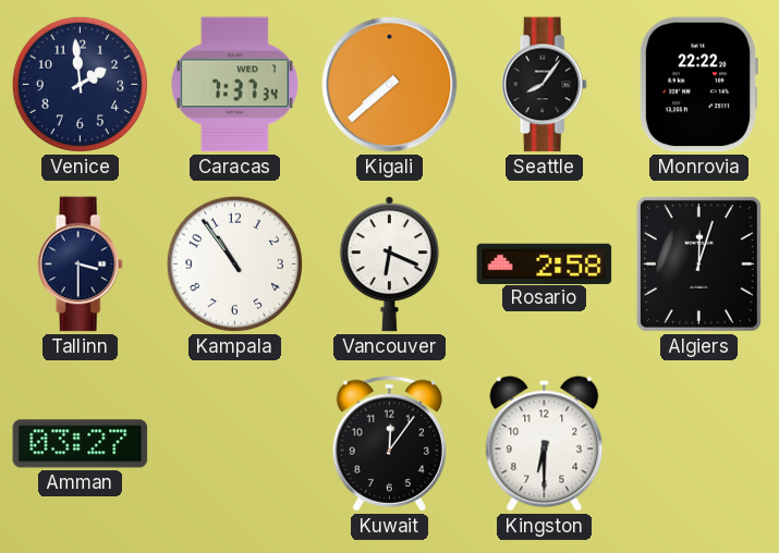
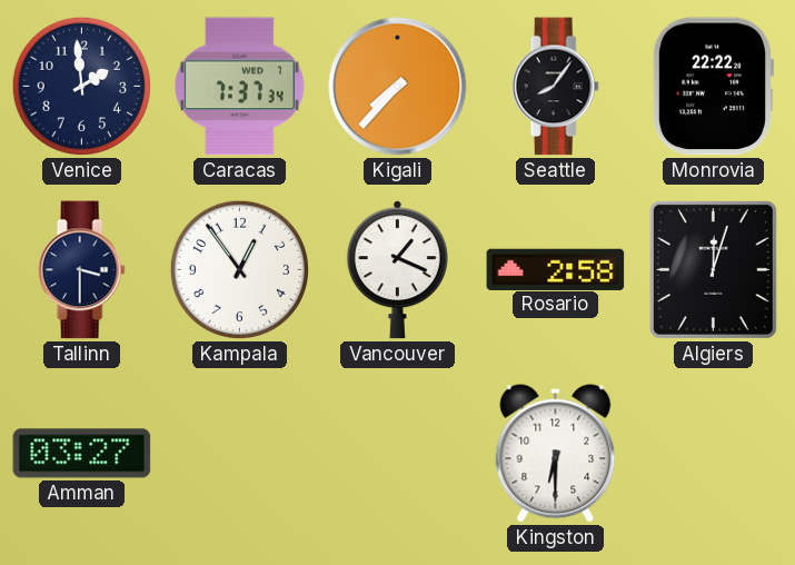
Kigali: 7:38 -> 7:37
Kampala: 10:54 -> 12:54
Vancouver: 6:19 -> 1:19
Kuwait: 12:06 -> none
